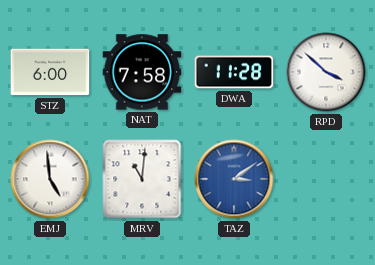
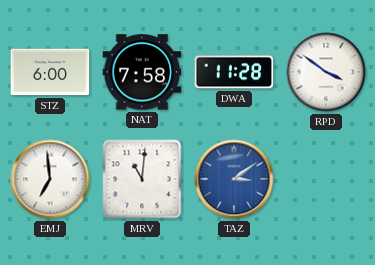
RPD: 3:52 -> 3:51
EMJ: 4:59 -> 6:59
